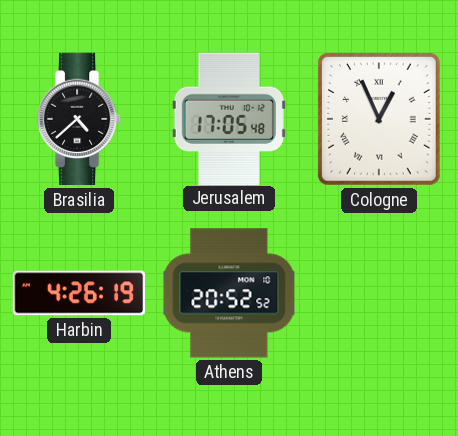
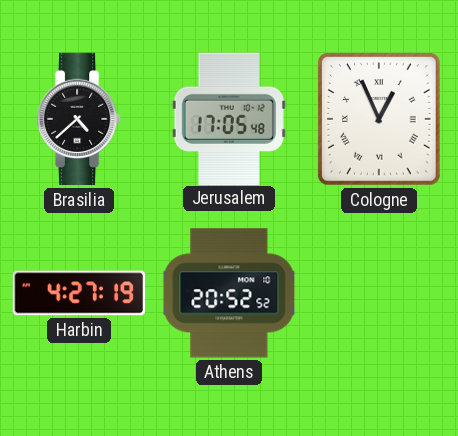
Harbin: 4:26 -> 4:27
